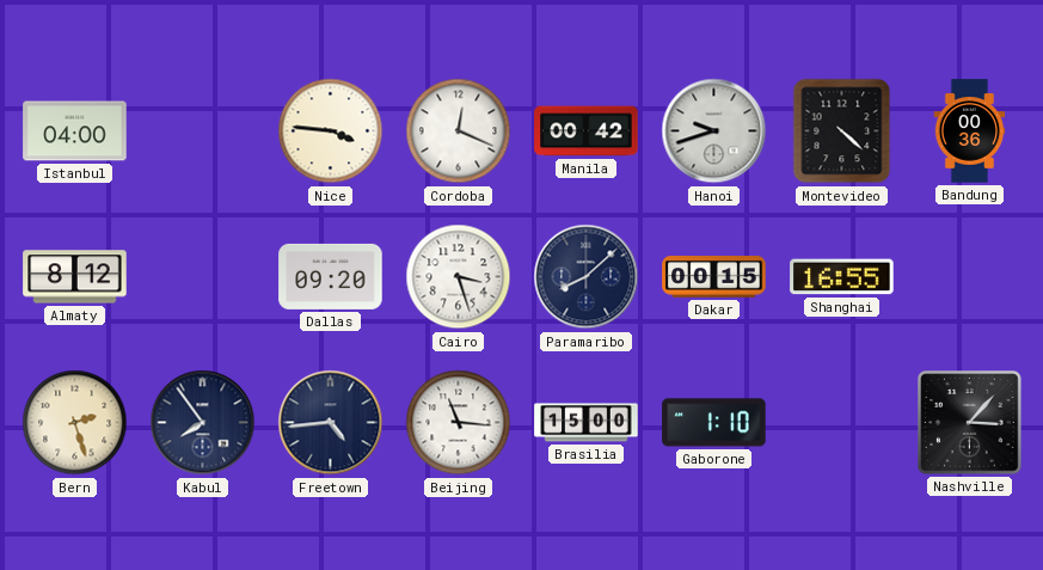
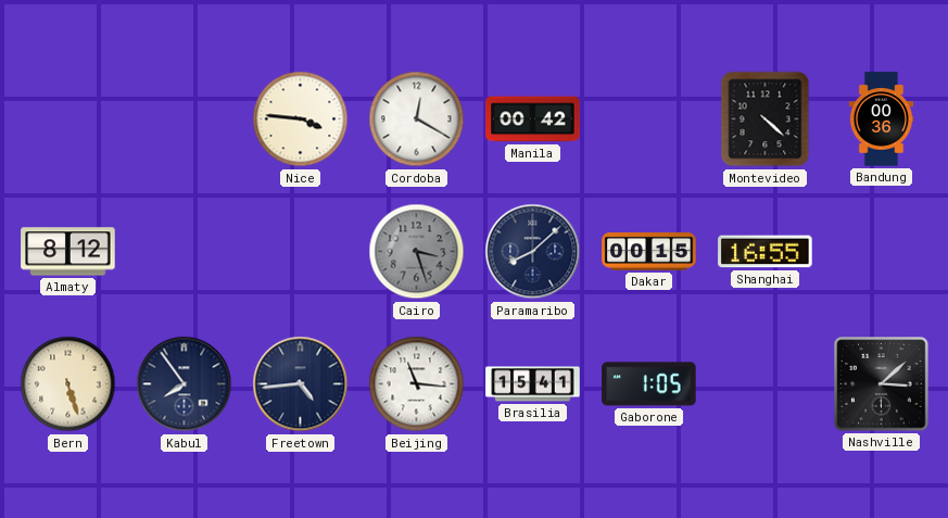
Istanbul: 04:00 -> none
Cordoba: 12:19 -> 12:20
Hanoi: 9:42 -> none
Dallas: 09:20 -> none
Cairo dial: white -> grey
Bern: 2:27 -> 5:27
Brasilia: 15:00 -> 15:41
Gaborone: 1:10 -> 1:05
Nashville: 3:07 -> 3:08
